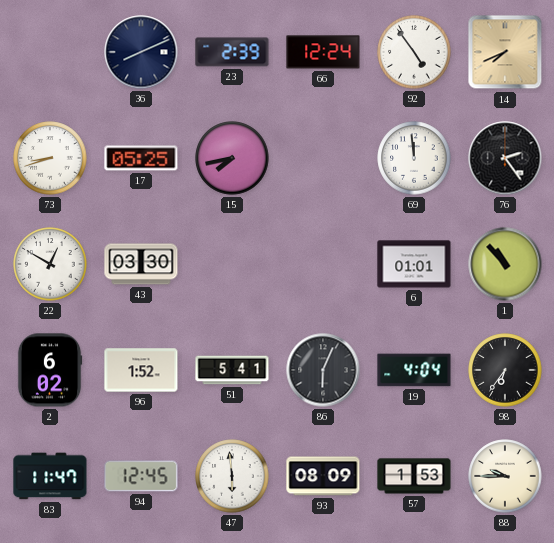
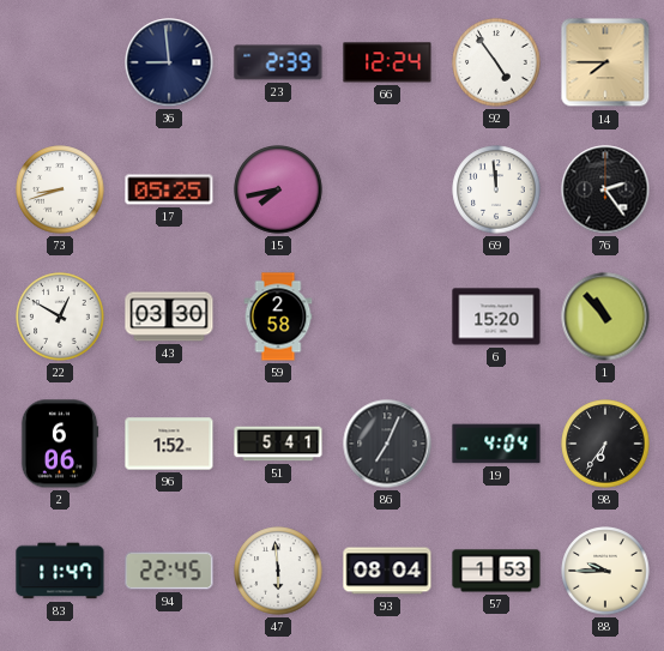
36: 8:11 -> 8:59
14: 7:41 -> 7:45
59: none -> 2:58
6: 01:01 -> 15:20
2: 6:02 -> 6:06
86: 6:04 -> 7:04
94: 12:45 -> 22:45
93: 08:09 -> 08:04
